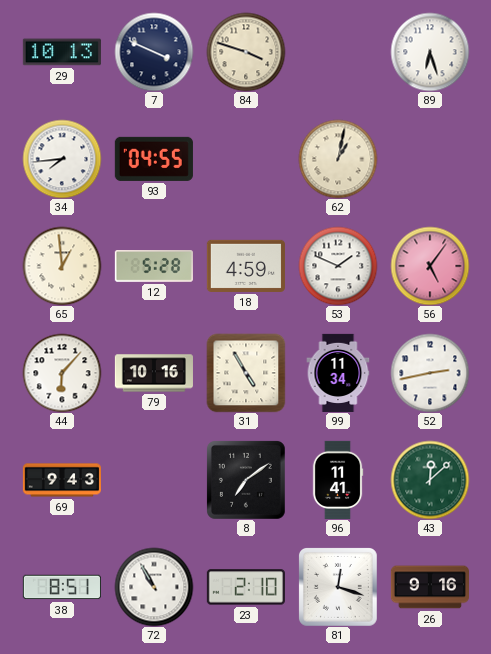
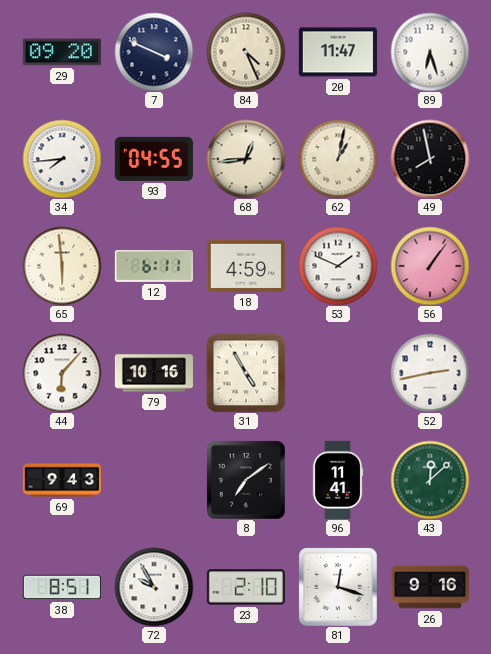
29: 10:13 -> 09:20
84: 3:48 -> 4:26
20: none -> 11:47
68: none -> 12:44
49: none -> 7:58
65: 12:59 -> 5:59
12: 5:28 -> 6:11
56: 5:06 -> 1:06
99: 11:34 -> none
72: 10:55 -> 9:55
